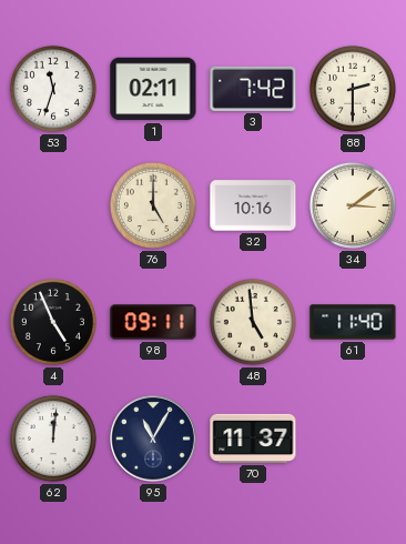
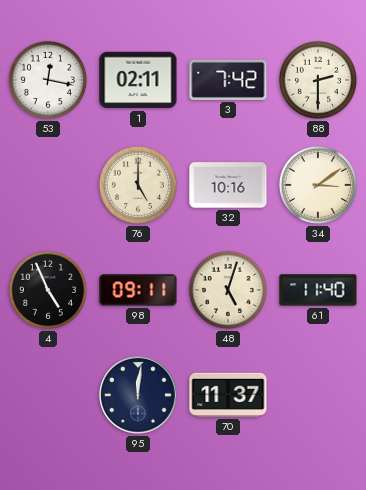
53: 11:33 -> 12:17
48: 4:59 -> 5:03
62: 12:01 -> none
95: 11:05 -> 12:01
